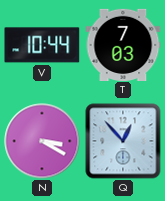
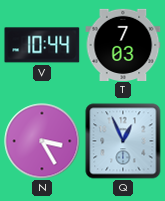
N: 3:20 -> 3:25
Q: 12:53 -> 12:56
